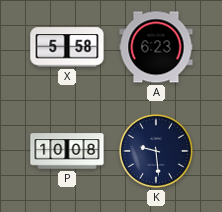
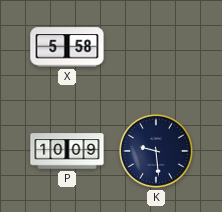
A: 6:23 -> none
P: 10:08 -> 10:09
